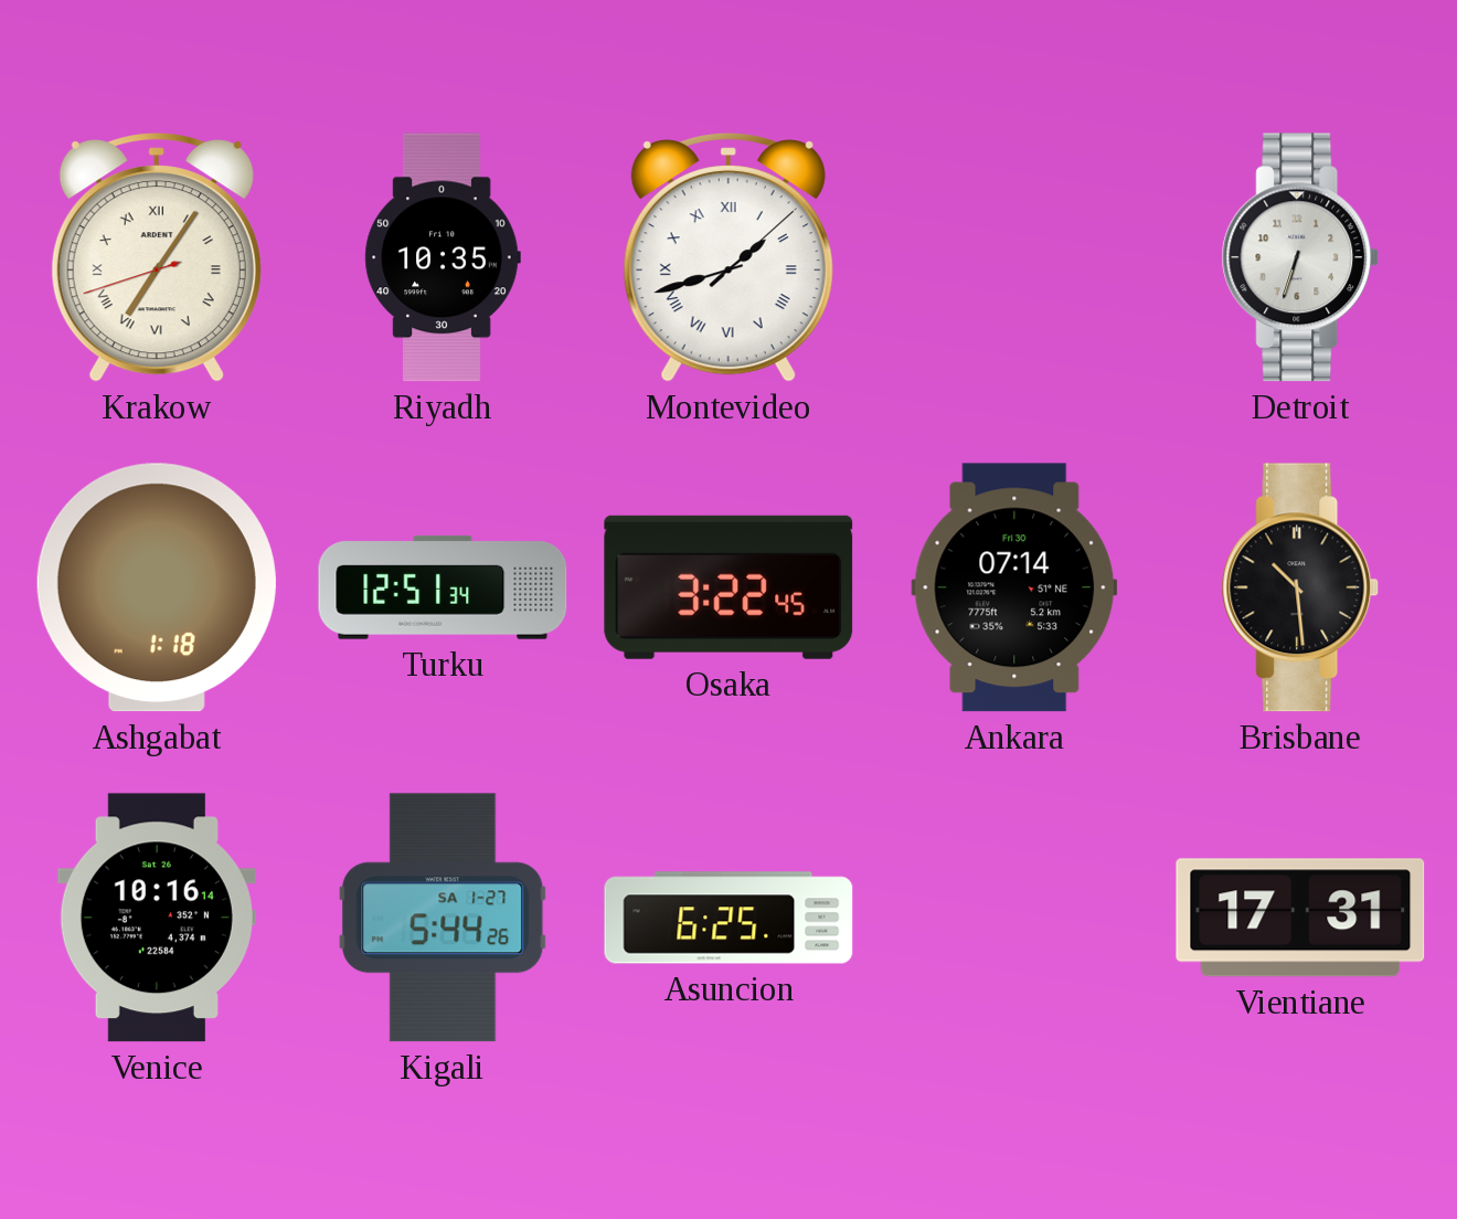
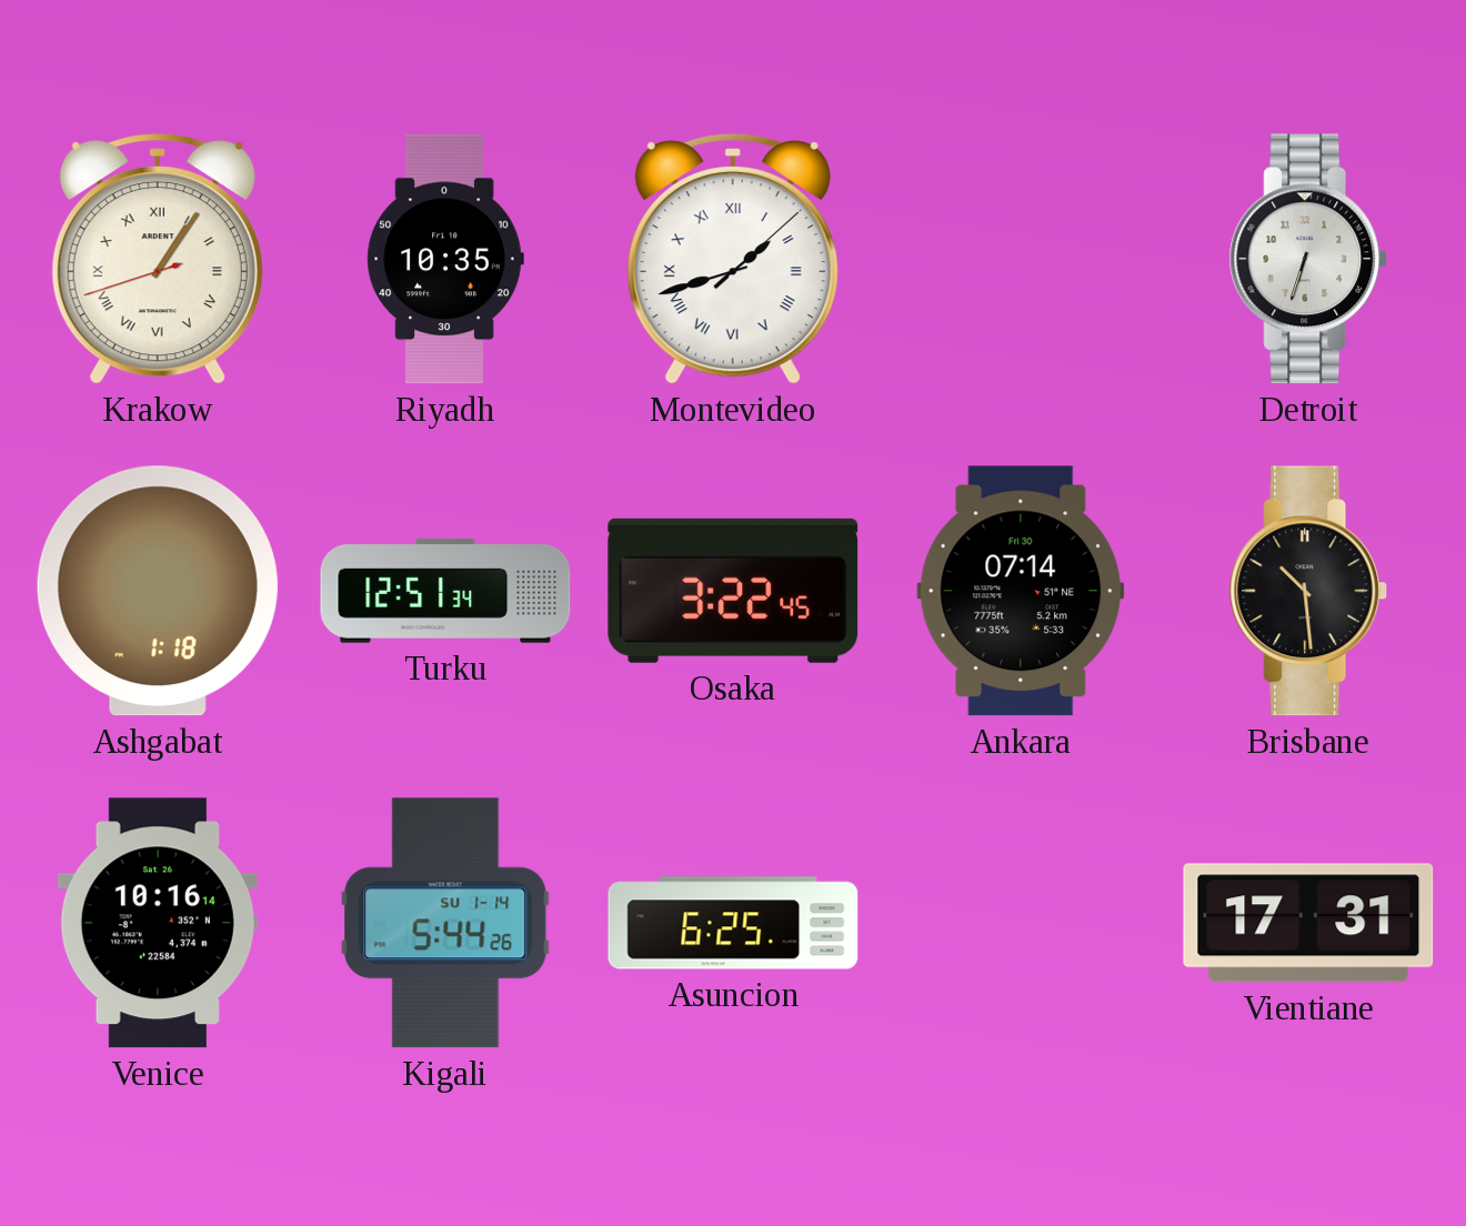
Krakow: 7:05 -> 1:05
Kigali date: SA 1-27 -> SU 1-14
